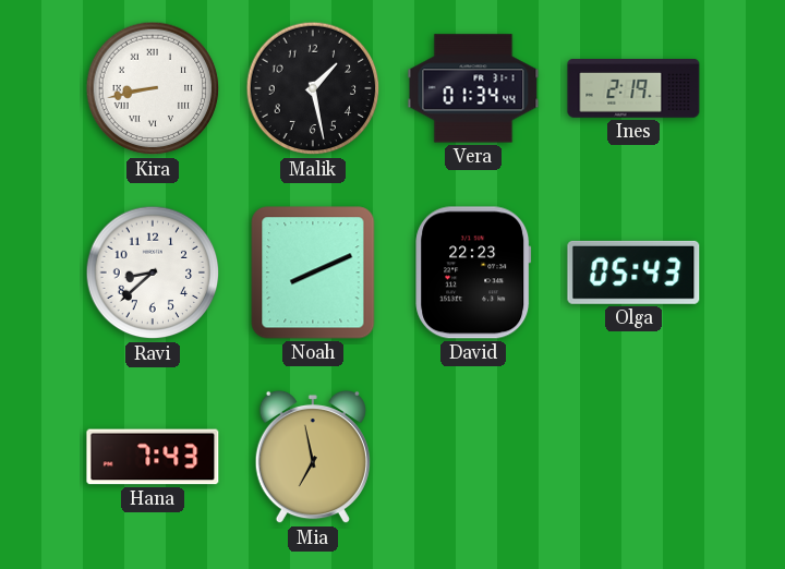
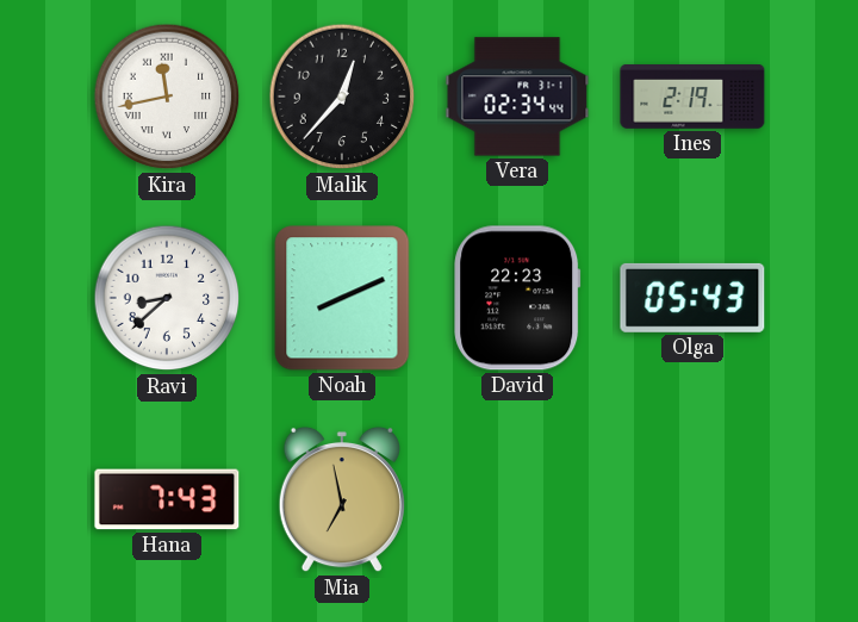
Kira: 8:43 -> 11:43
Malik: 1:28 -> 12:37
Vera: 01:34 -> 02:34
